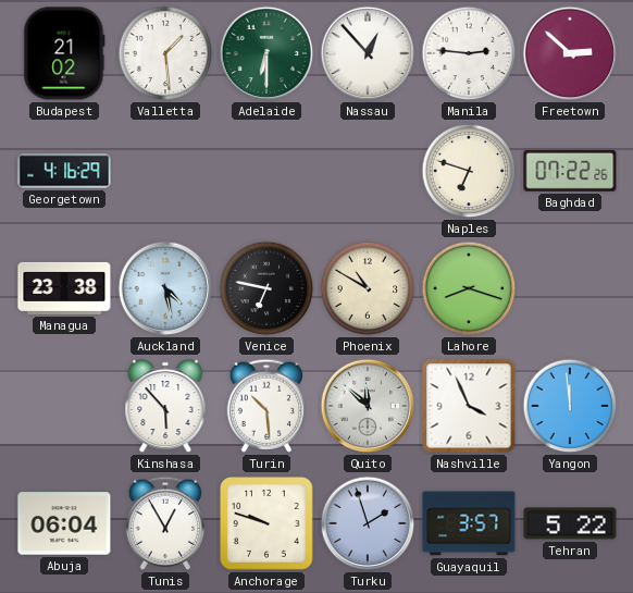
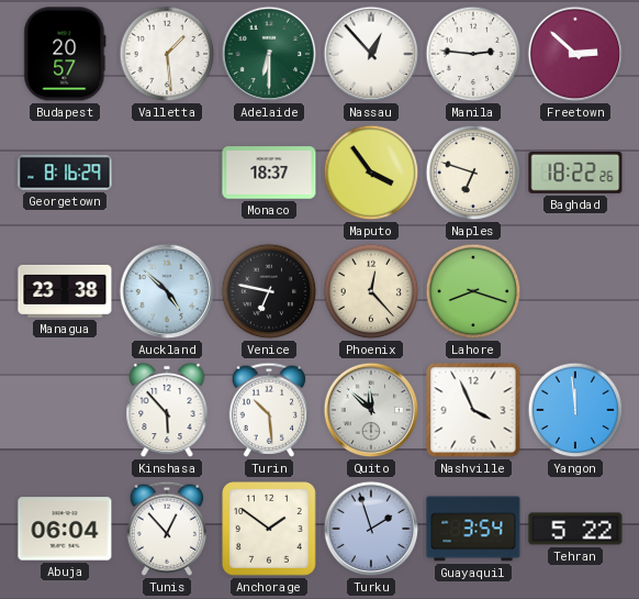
Budapest: 21:02 -> 20:57
Georgetown: 4:16 -> 8:16
Monaco: none -> 18:37
Maputo: none -> 3:54
Baghdad: 07:22 -> 18:22
Auckland: 4:28 -> 4:52
Phoenix: 10:50 -> 12:23
Tunis: 12:55 -> 12:53
Anchorage: 9:48 -> 1:51
Guayaquil: 3:57 -> 3:54
